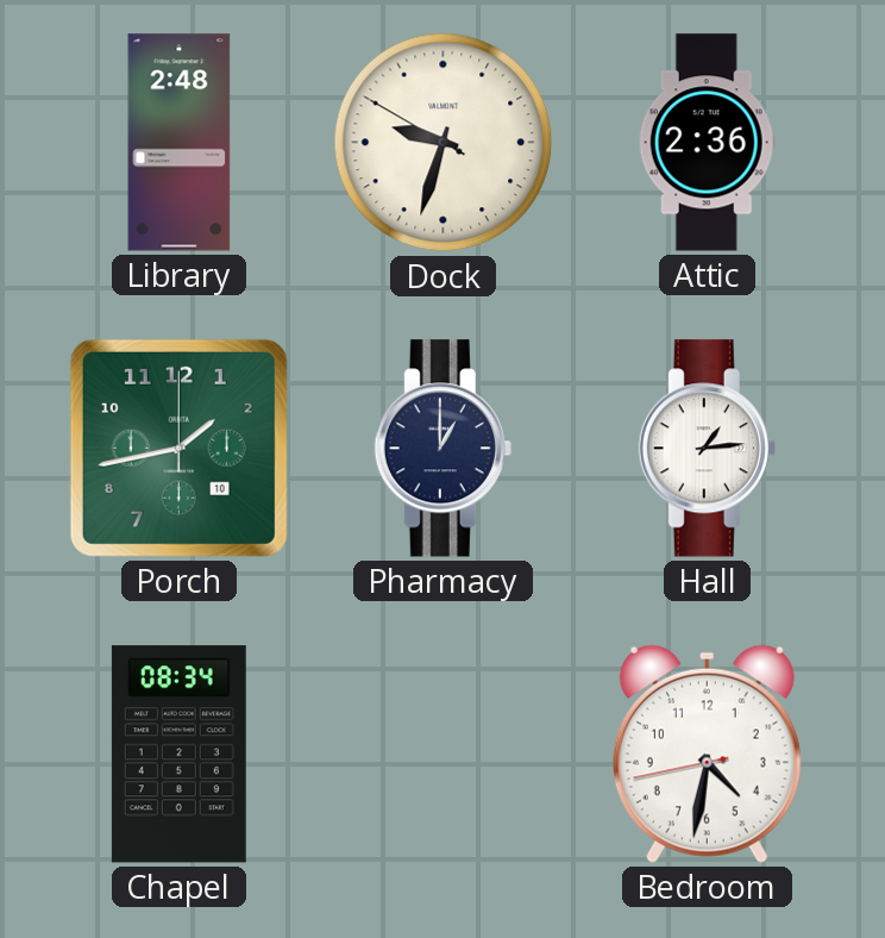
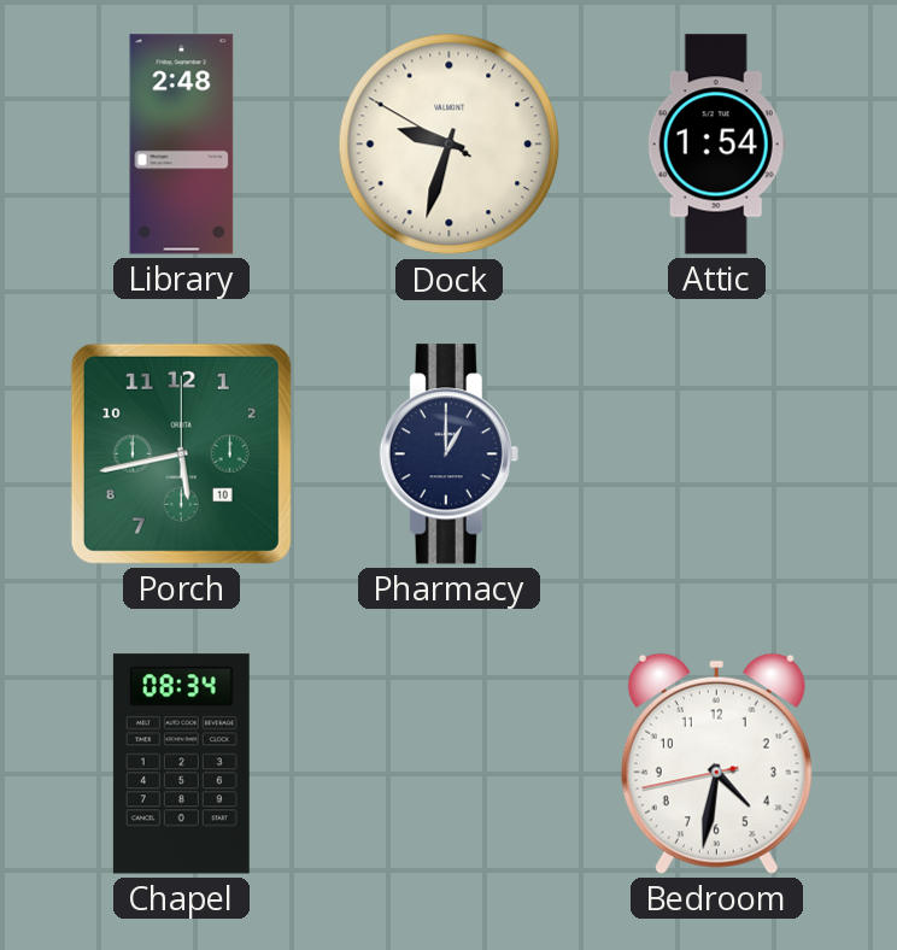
Attic: 2:36 -> 1:54
Porch: 1:43 -> 5:43
Hall: 1:14 -> none
